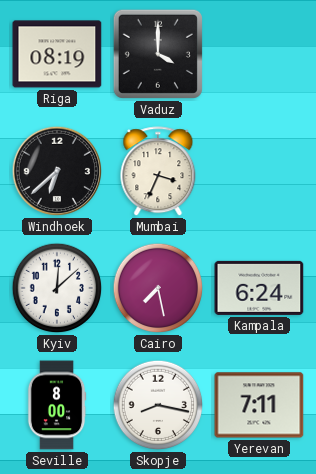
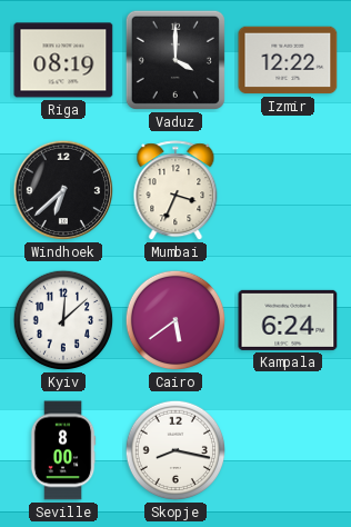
Izmir: none -> 12:22
Cairo: 7:28 -> 5:39
Yerevan: 7:11 -> none
